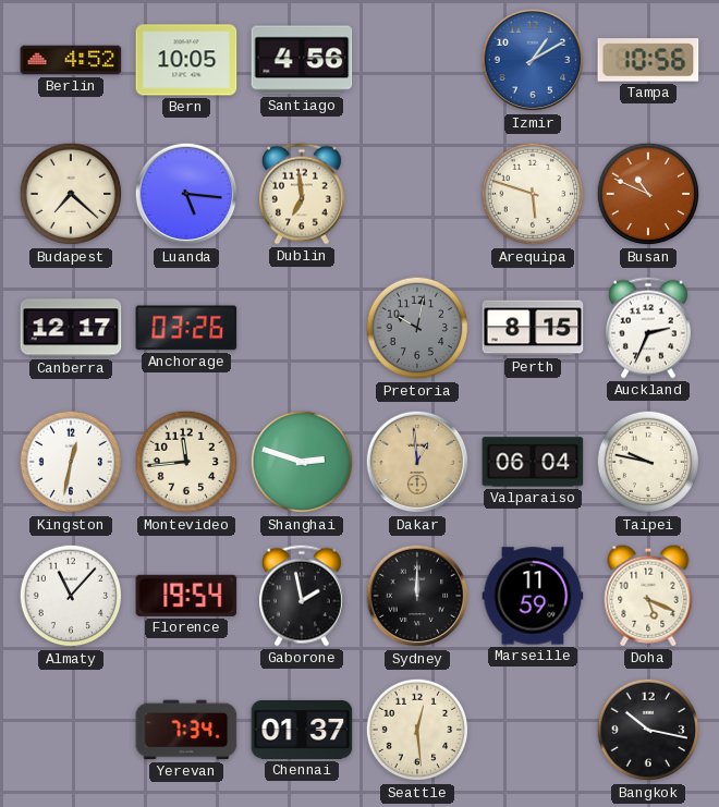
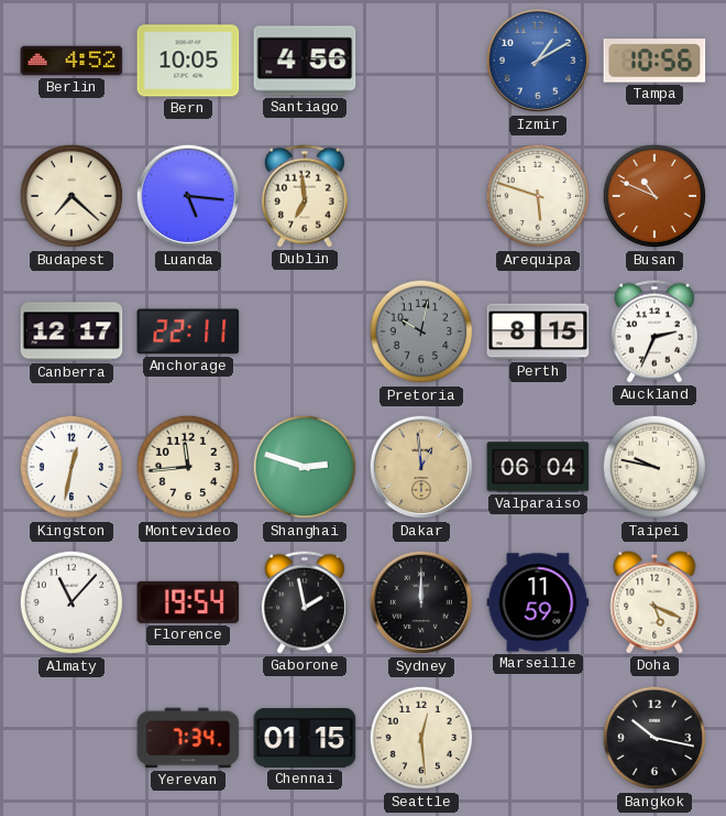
Anchorage: 03:26 -> 22:11
Chennai: 01:37 -> 01:15
